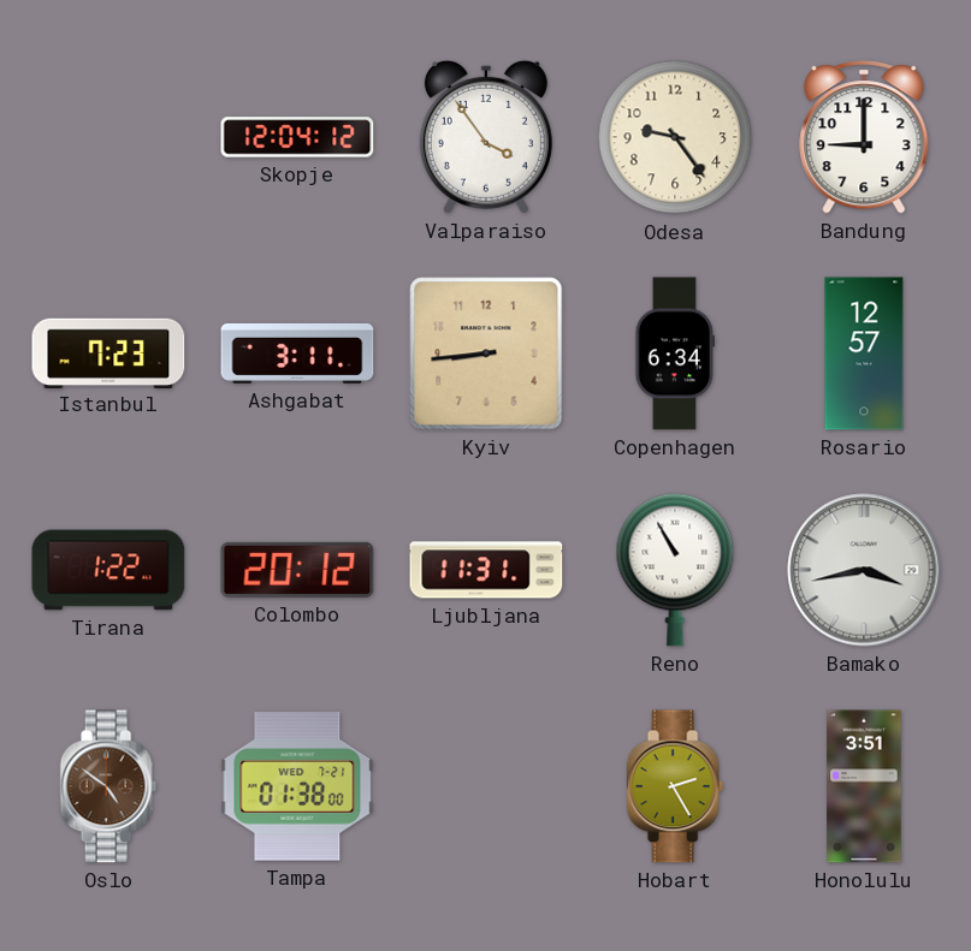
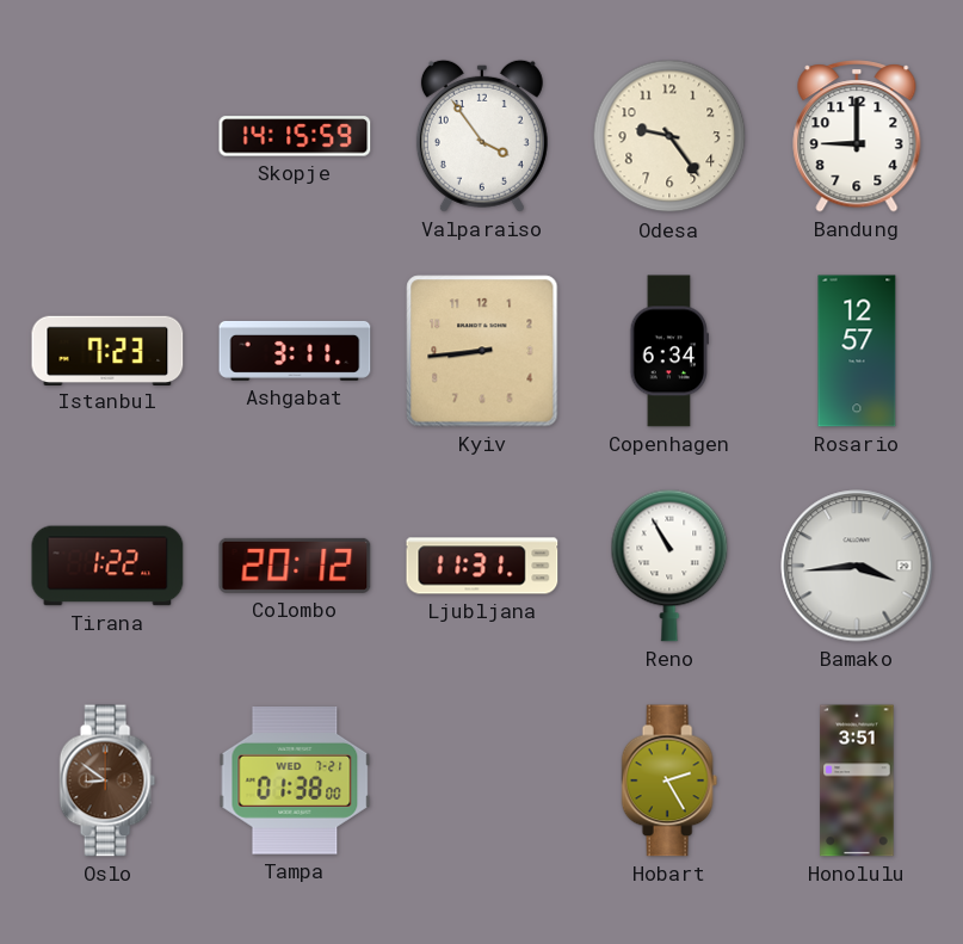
Skopje: 12:04 -> 14:15
Bamako: 3:43 -> 3:44
Oslo: 4:51 -> 8:51
